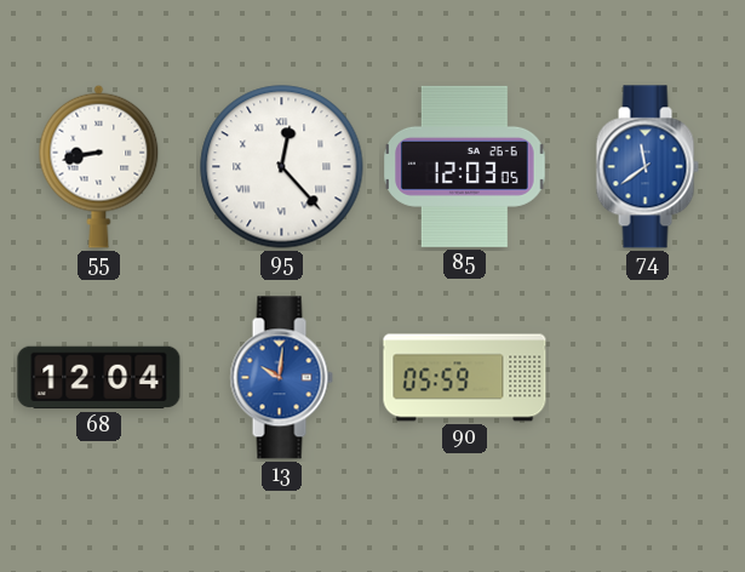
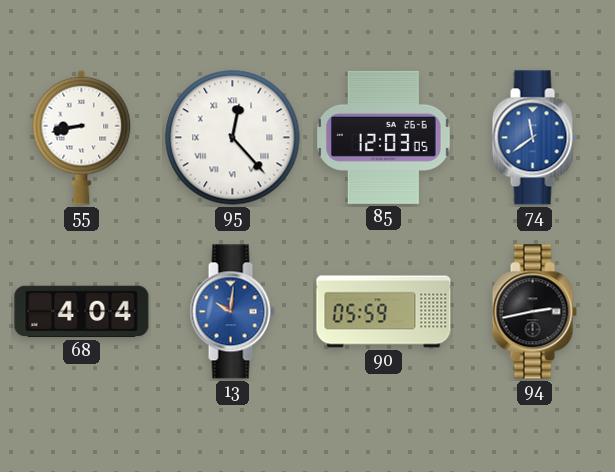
68: 12:04 -> 4:04
94: none -> 2:43
